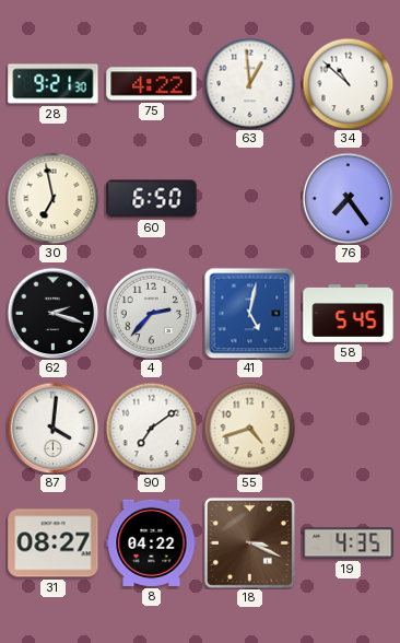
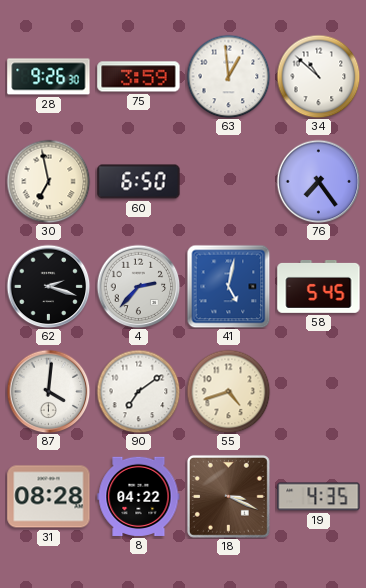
28: 9:21 -> 9:26
75: 4:22 -> 3:59
31: 08:27 -> 08:28
